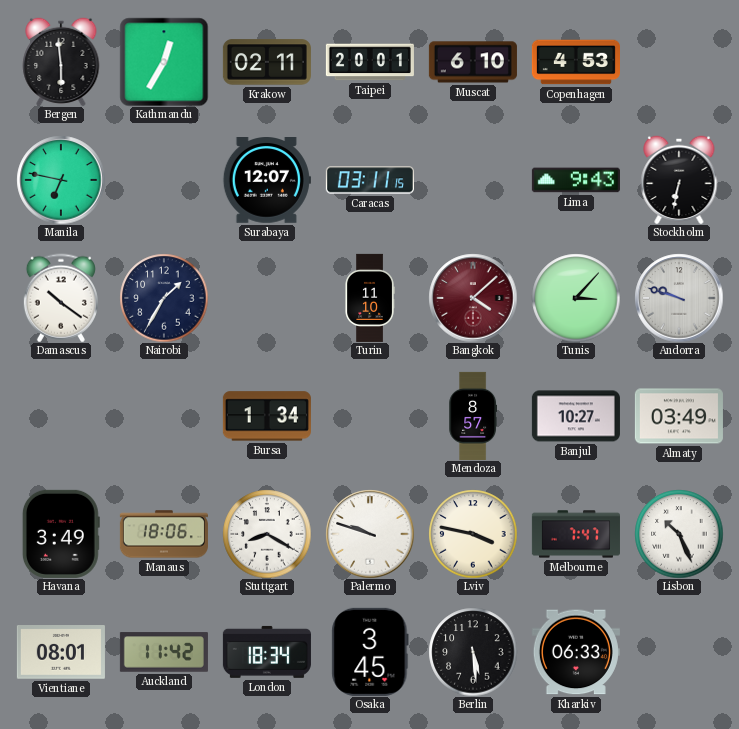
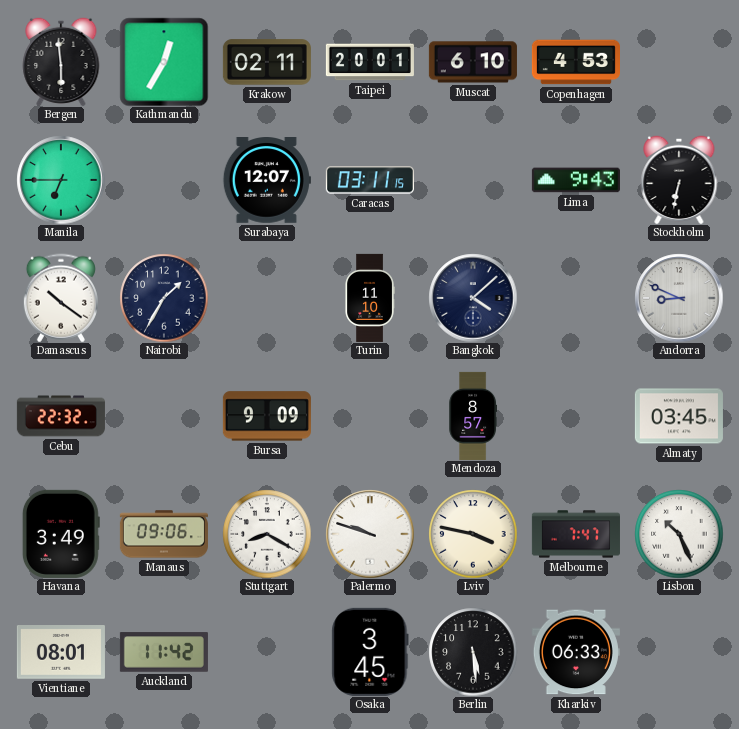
Manila: 6:47 -> 6:45
Bangkok dial: burgundy -> navy
Tunis: 3:07 -> none
Andorra: 9:48 -> 8:49
Cebu: none -> 22:32
Bursa: 1:34 -> 9:09
Banjul: 10:27 -> none
Almaty: 03:49 -> 03:45
Manaus: 18:06 -> 09:06
London: 18:34 -> none
